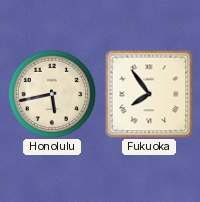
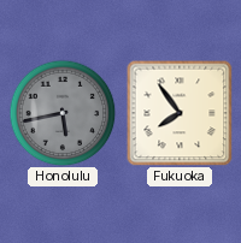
Honolulu dial: cream -> grey
